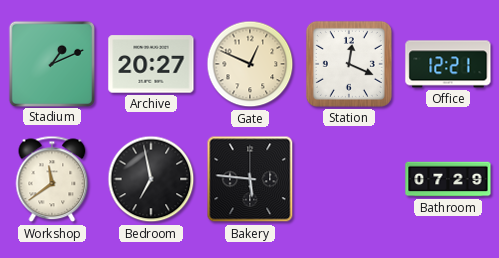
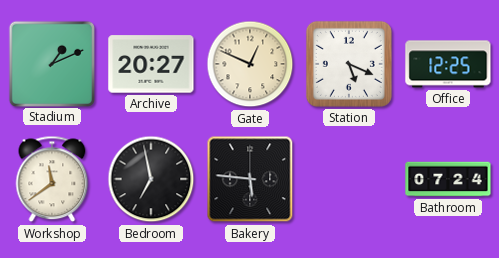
Station: 12:19 -> 5:19
Office: 12:21 -> 12:25
Bathroom: 07:29 -> 07:24
